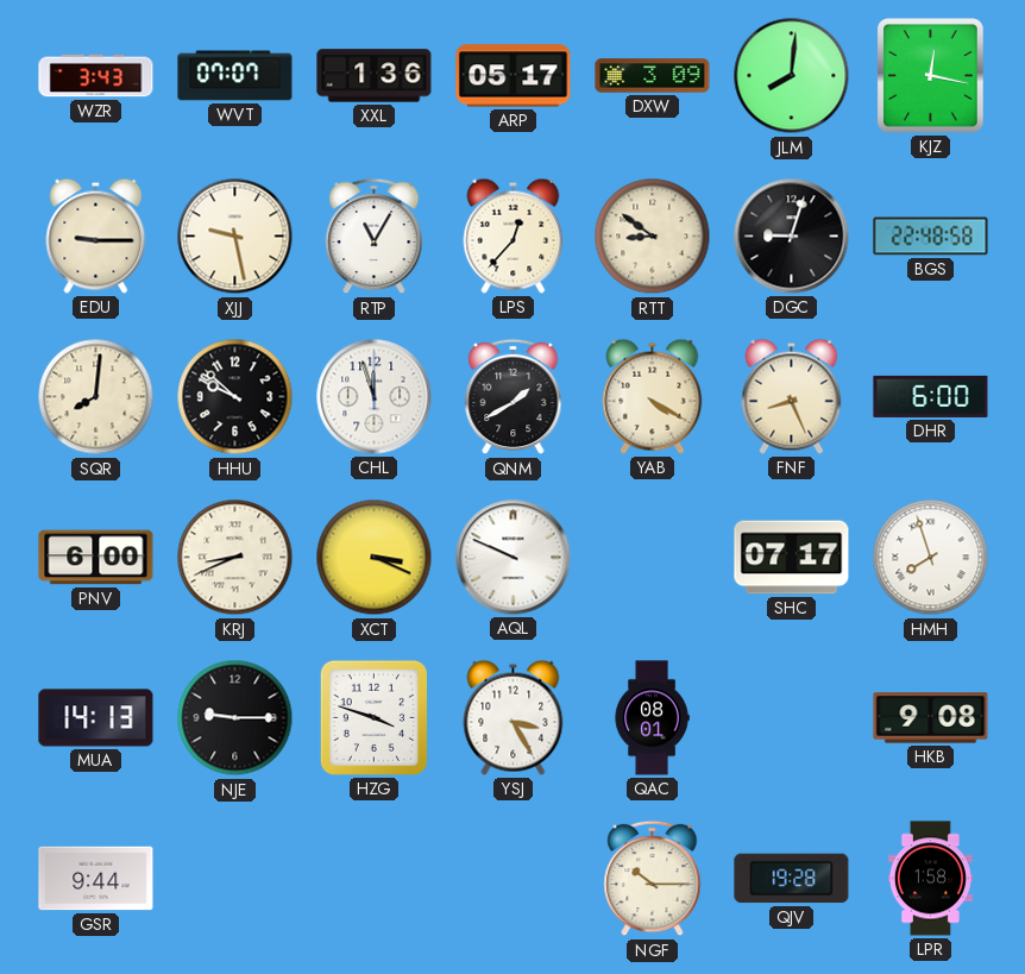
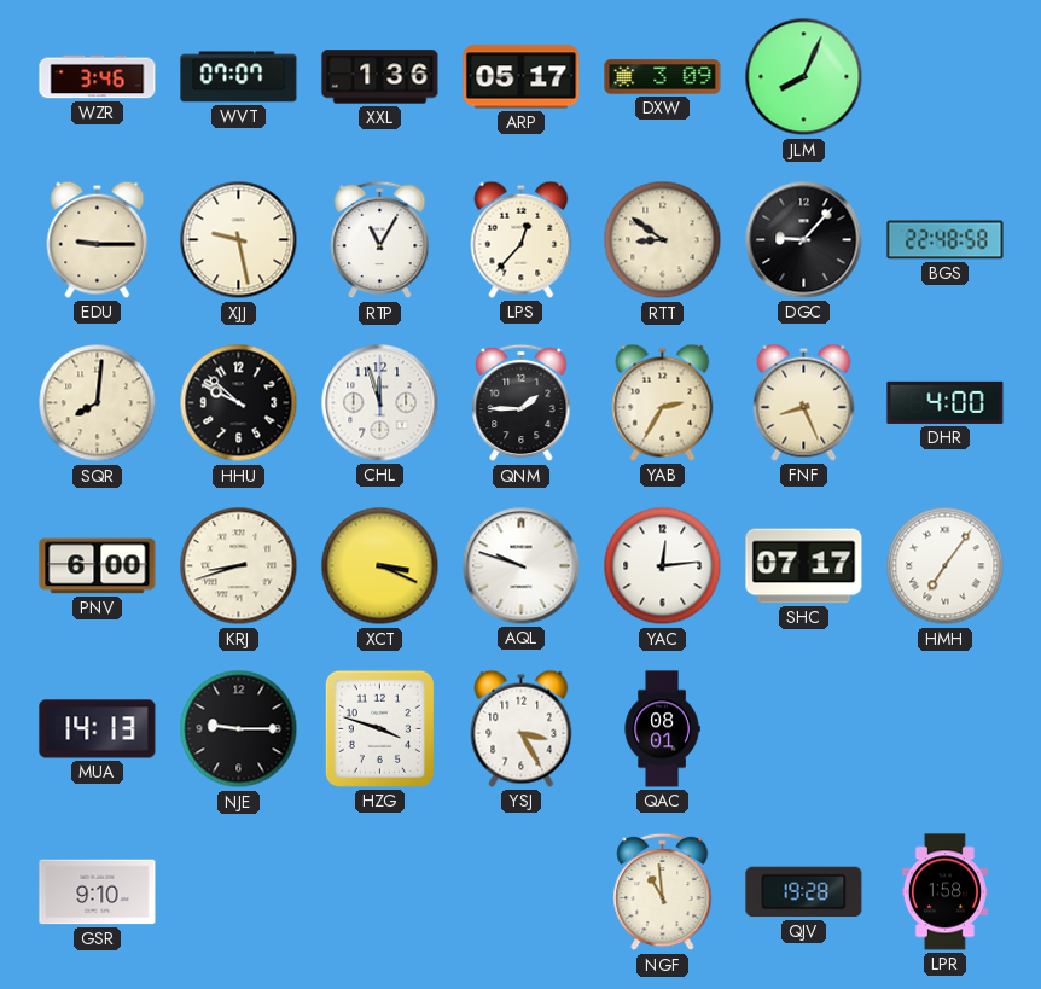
WZR: 3:43 -> 3:46
JLM: 8:01 -> 8:04
KJZ: 12:17 -> none
DGC: 9:03 -> 9:07
QNM: 1:40 -> 1:45
YAB: 4:20 -> 2:35
DHR: 6:00 -> 4:00
KRJ: 8:41 -> 8:42
AQL: 9:49 -> 9:48
YAC: none -> 12:14
HMH: 7:57 -> 7:06
HKB: 9:08 -> none
GSR: 9:44 -> 9:10
NGF: 10:15 -> 10:59
